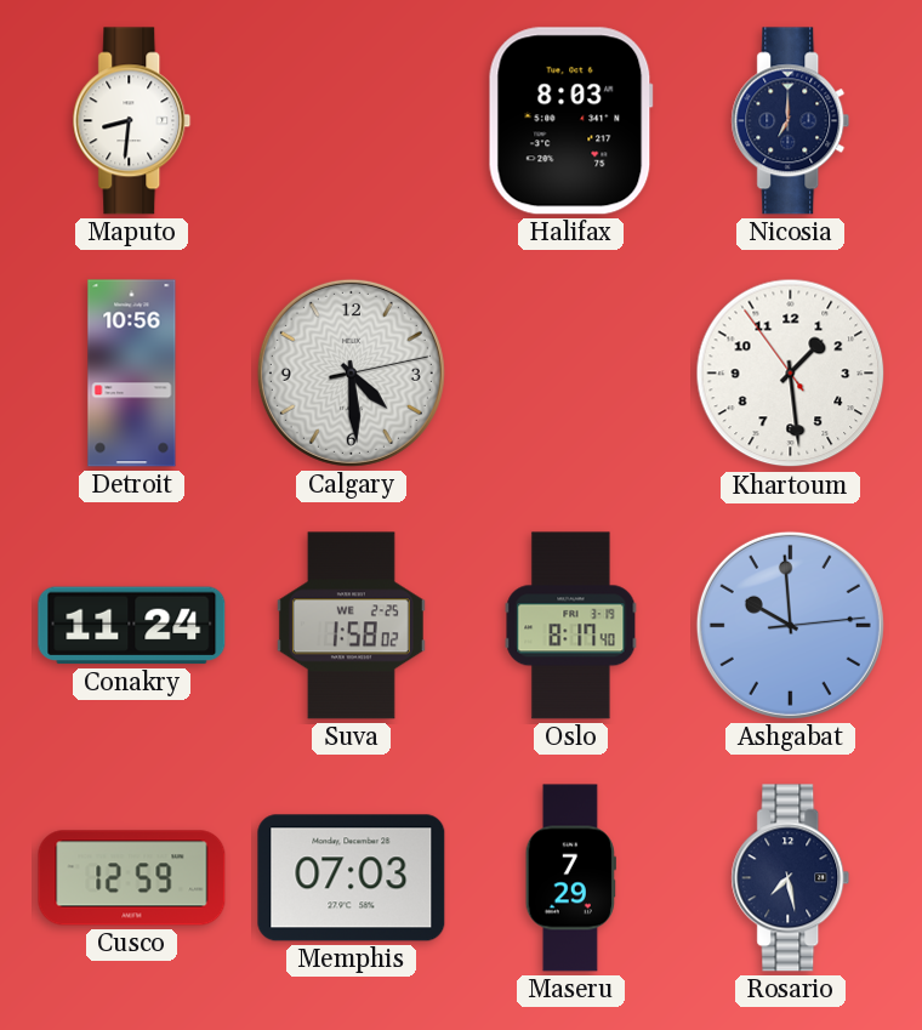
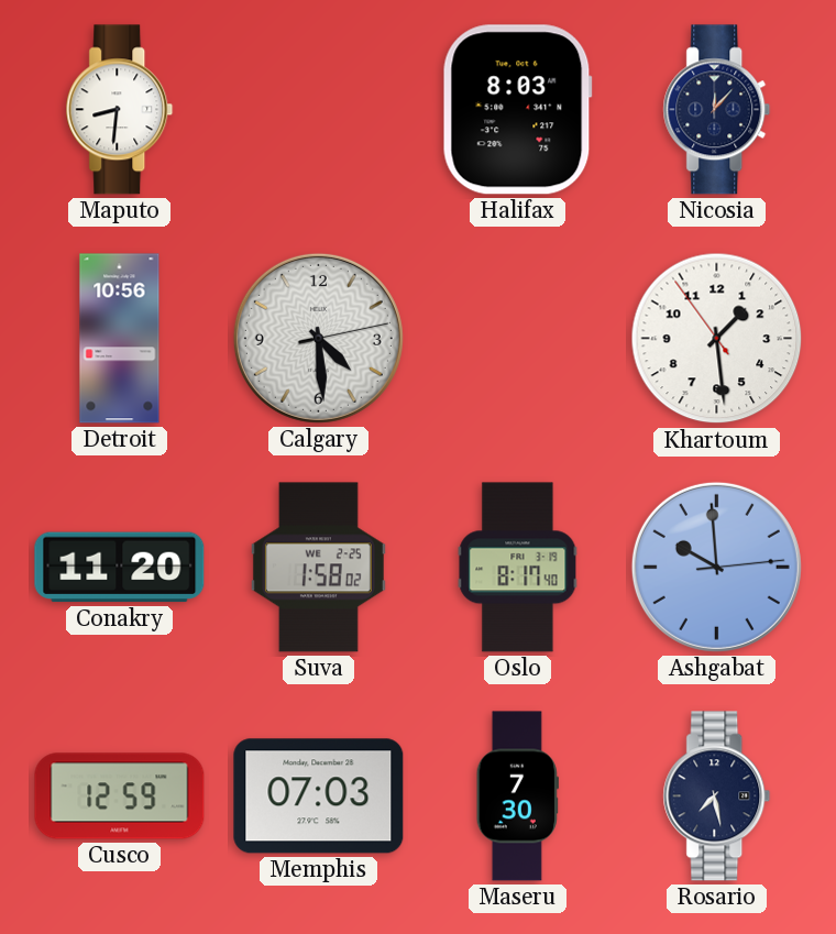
Nicosia: 7:00 -> 12:07
Conakry: 11:24 -> 11:20
Maseru: 7:29 -> 7:30
